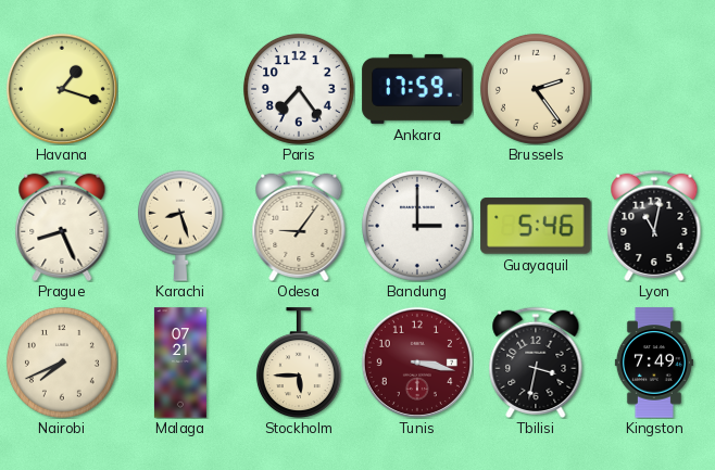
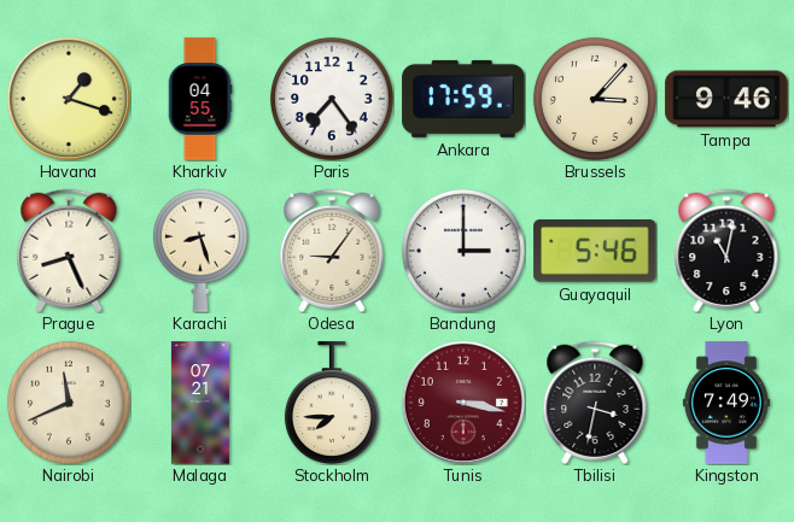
Kharkiv: none -> 04:55
Brussels: 2:24 -> 3:07
Tampa: none -> 9:46
Nairobi: 7:41 -> 11:41
Stockholm: 5:45 -> 7:45
